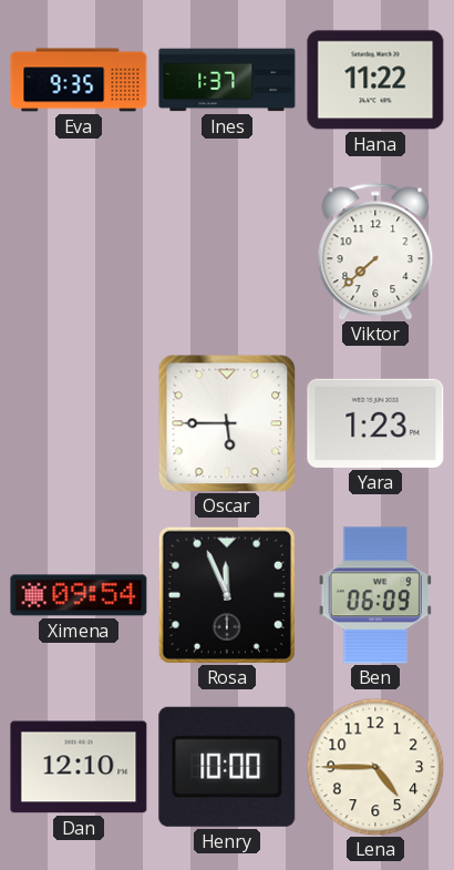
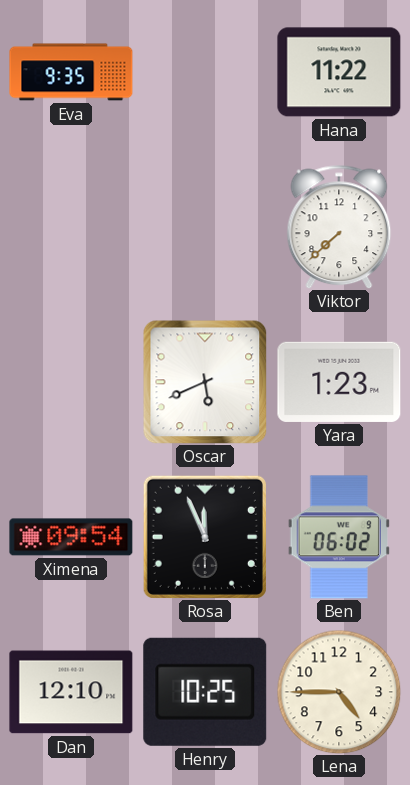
Ines: 1:37 -> none
Oscar: 5:45 -> 5:41
Ben: 06:09 -> 06:02
Henry: 10:00 -> 10:25
